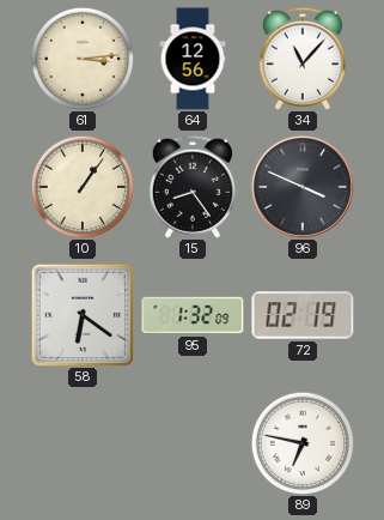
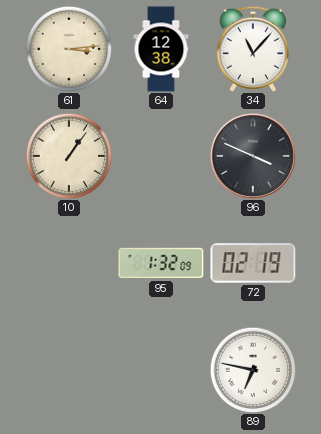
64: 12:56 -> 12:38
15: 8:24 -> none
58: 6:21 -> none
